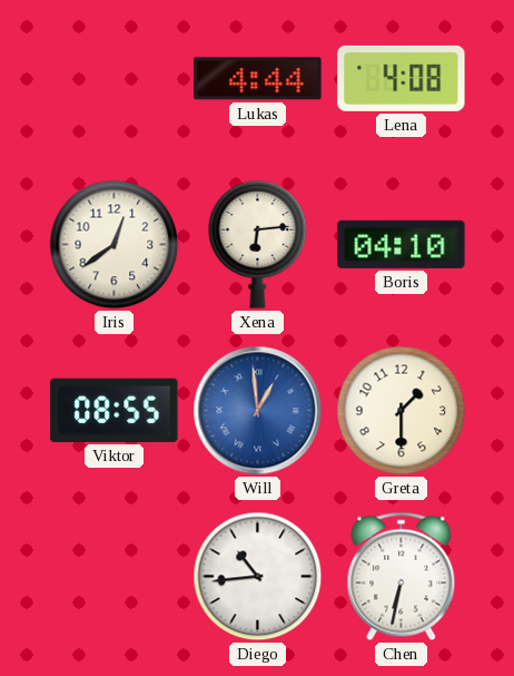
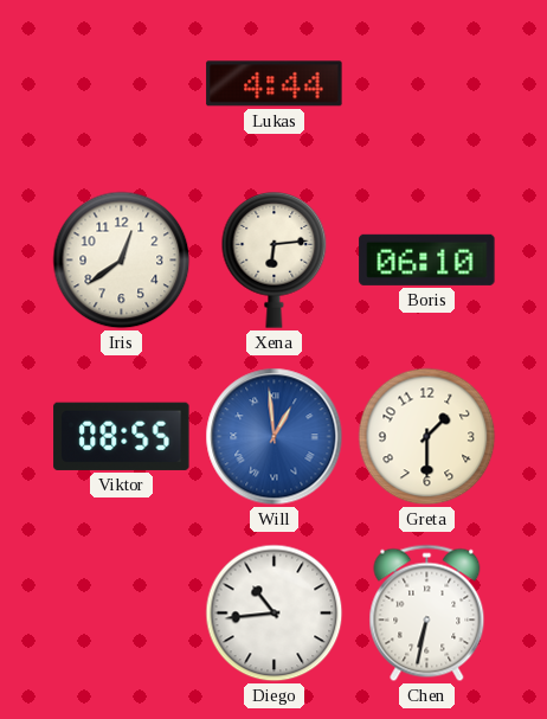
Lena: 4:08 -> none
Boris: 04:10 -> 06:10
